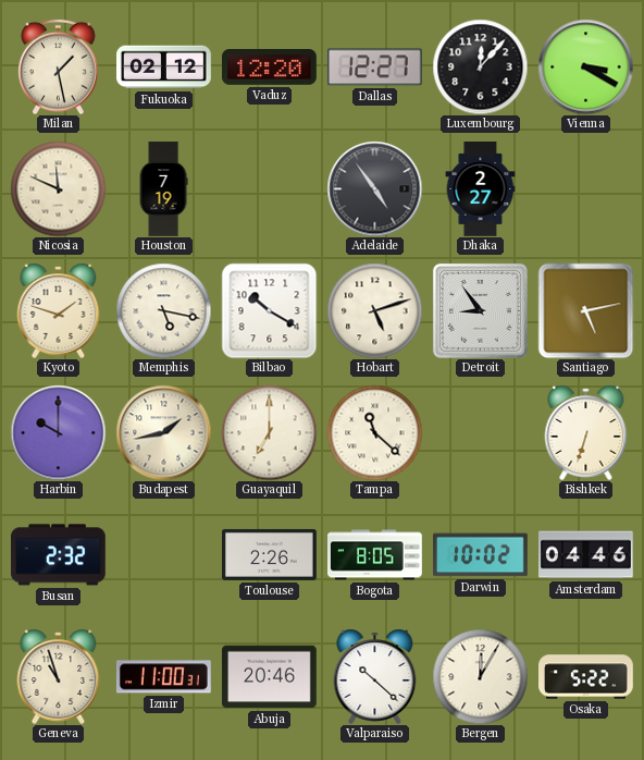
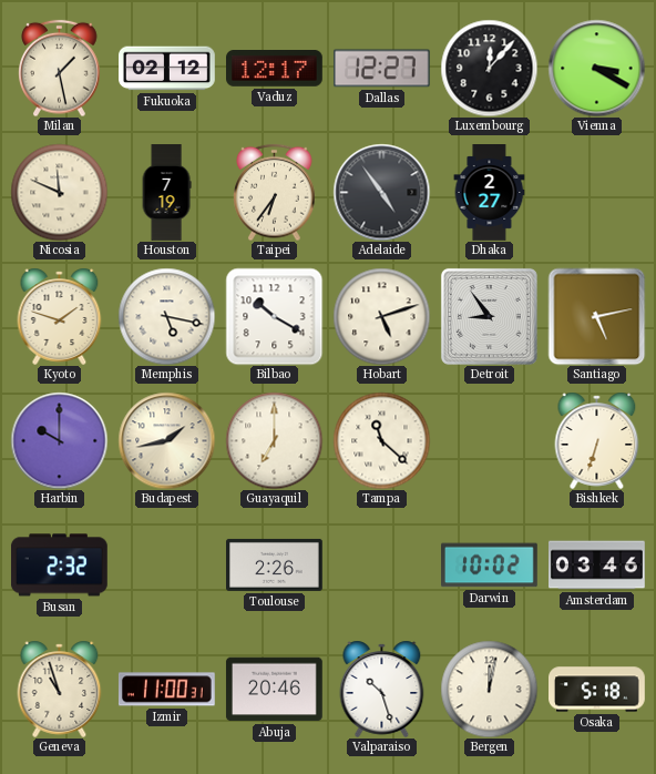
Vaduz: 12:20 -> 12:17
Taipei: none -> 6:36
Bogota: 8:05 -> none
Amsterdam: 04:46 -> 03:46
Valparaiso: 10:22 -> 10:27
Bergen: 12:05 -> 12:02
Osaka: 5:22 -> 5:18
